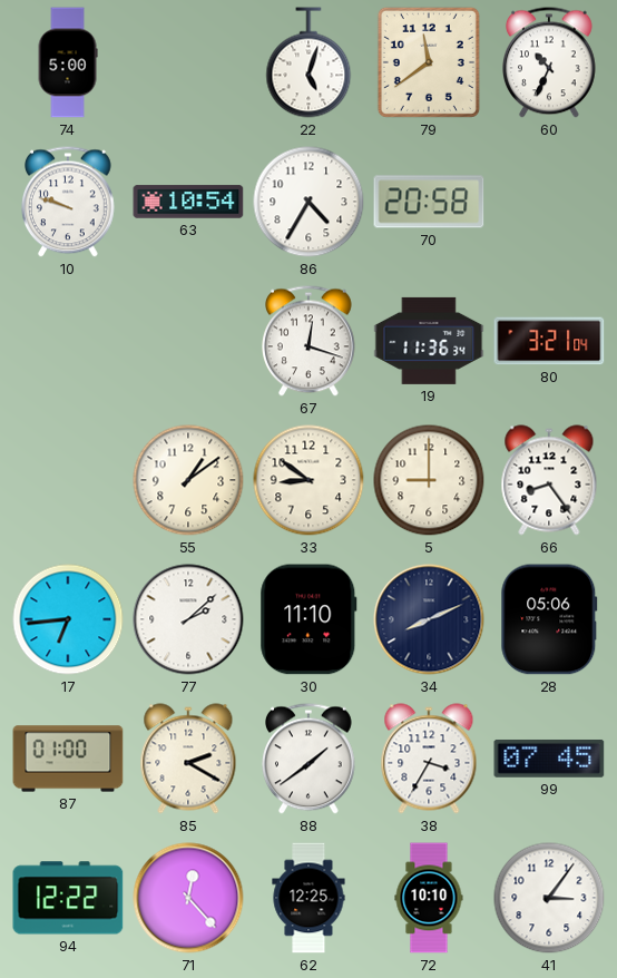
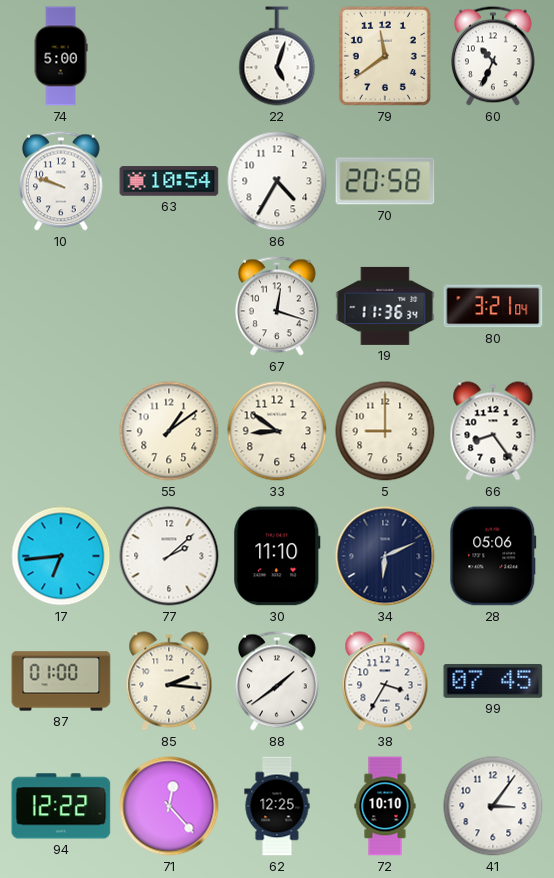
34: 8:11 -> 6:11
85: 2:20 -> 2:16
